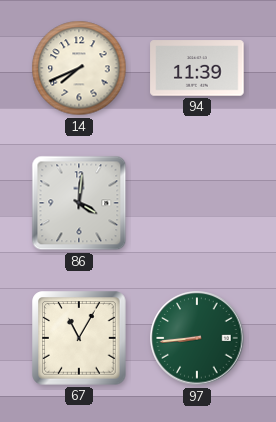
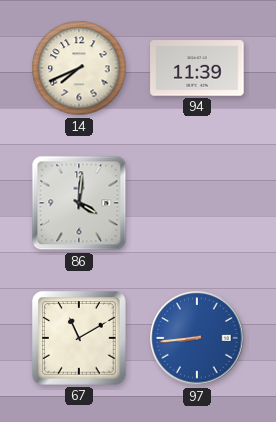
67: 11:05 -> 11:10
97 dial: green -> blue
